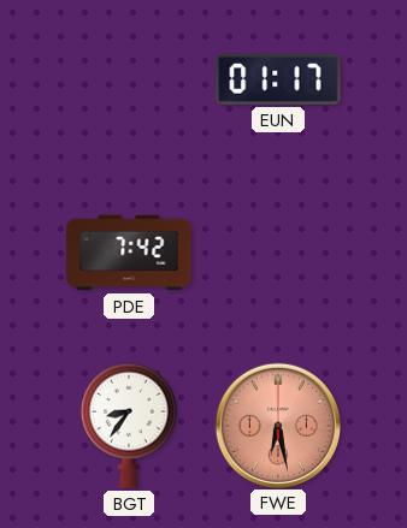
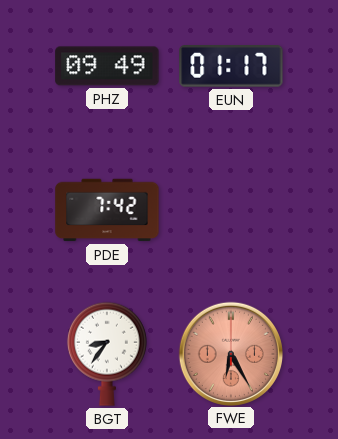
PHZ: none -> 09:49
FWE: 6:28 -> 6:25
